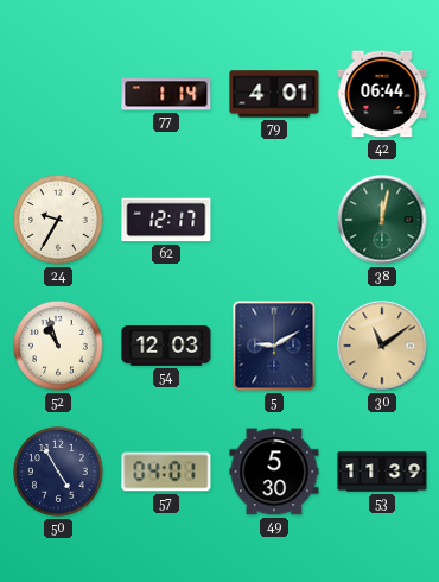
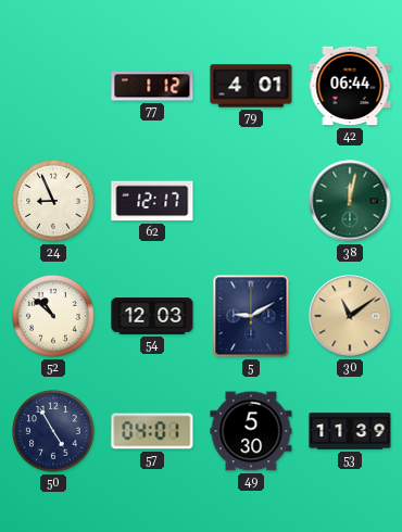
77: 1:14 -> 1:12
24: 9:35 -> 8:56
52: 10:57 -> 10:52
